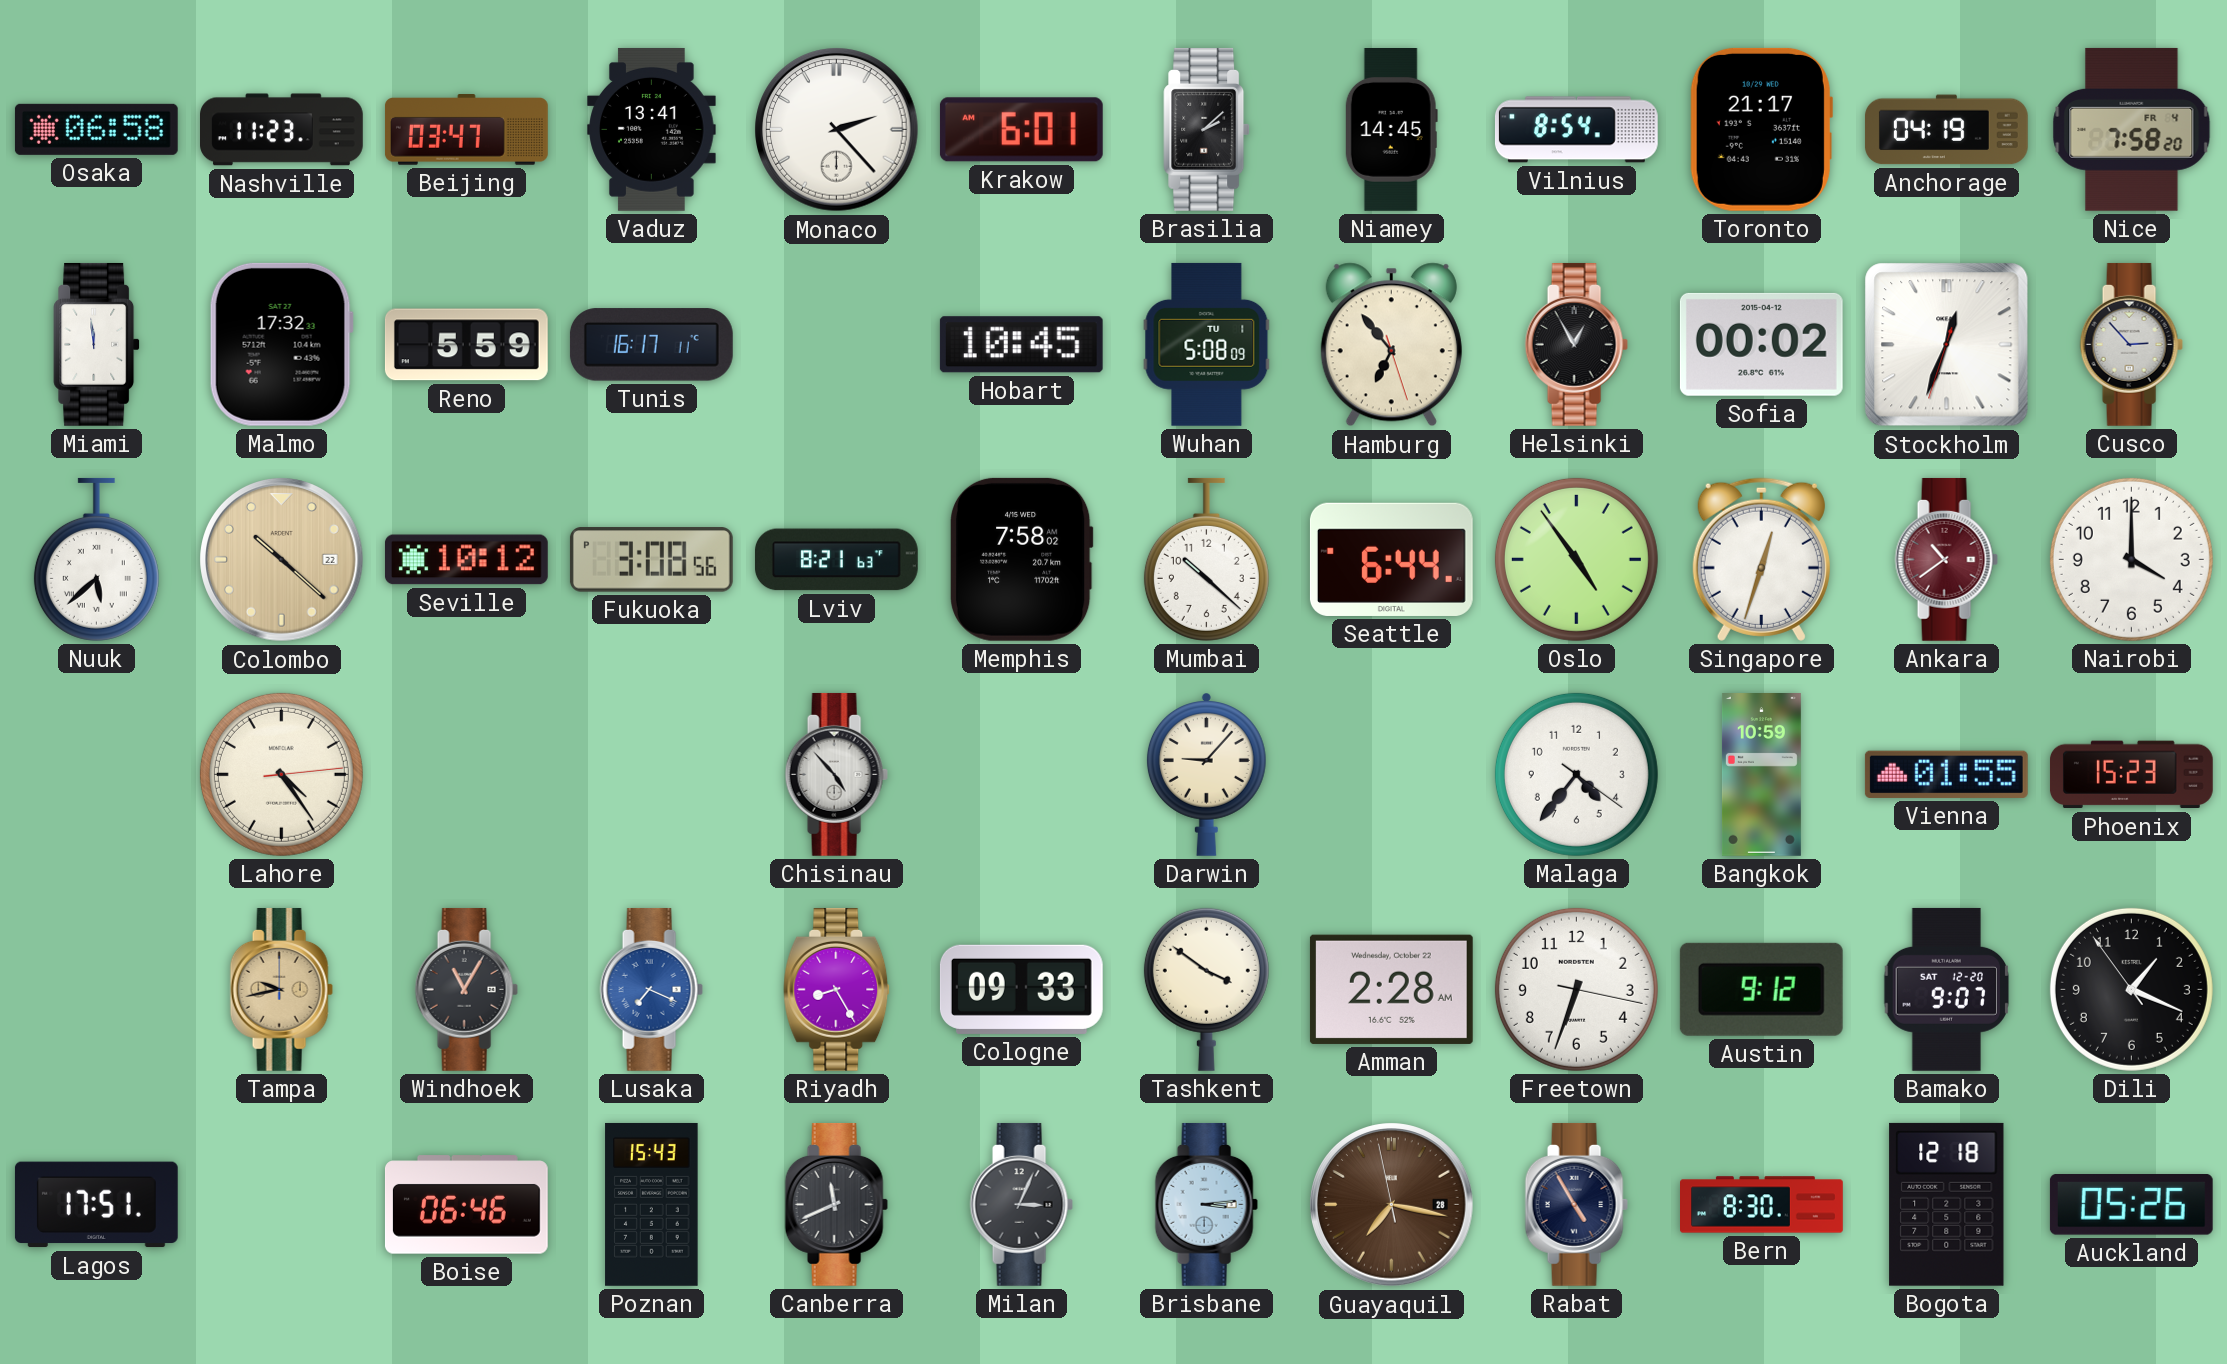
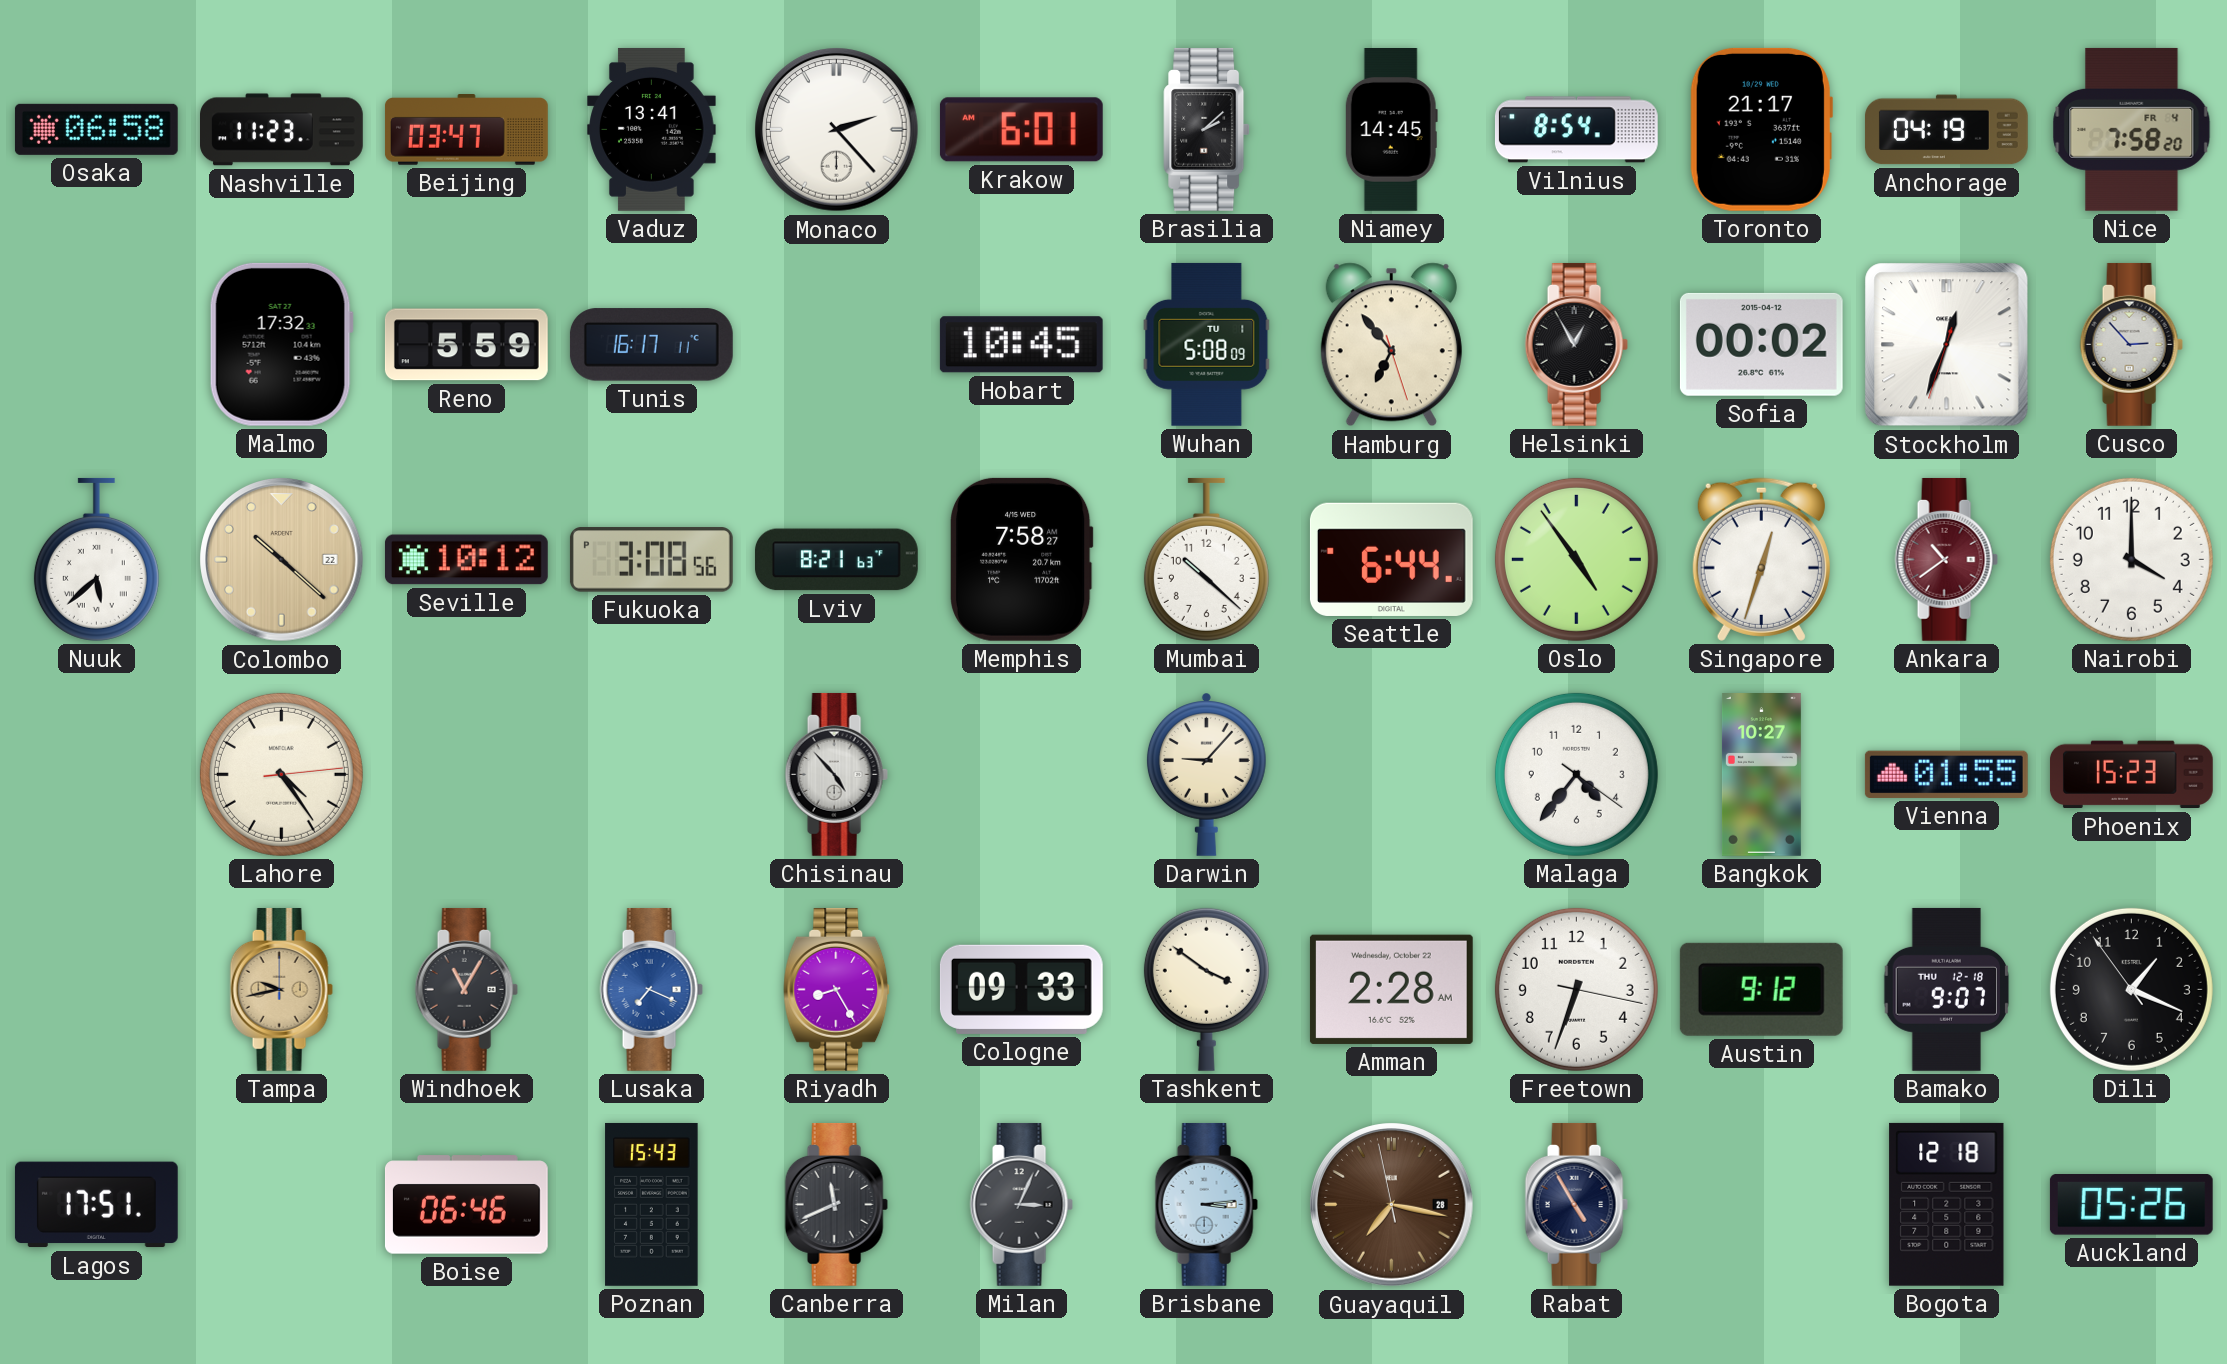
Miami: 11:59 -> none
Memphis: 7:58:02 -> 7:58:27
Bangkok: 10:59 -> 10:27
Bamako date: SAT 12-20 -> THU 12-18
Bern: 8:30 -> none
